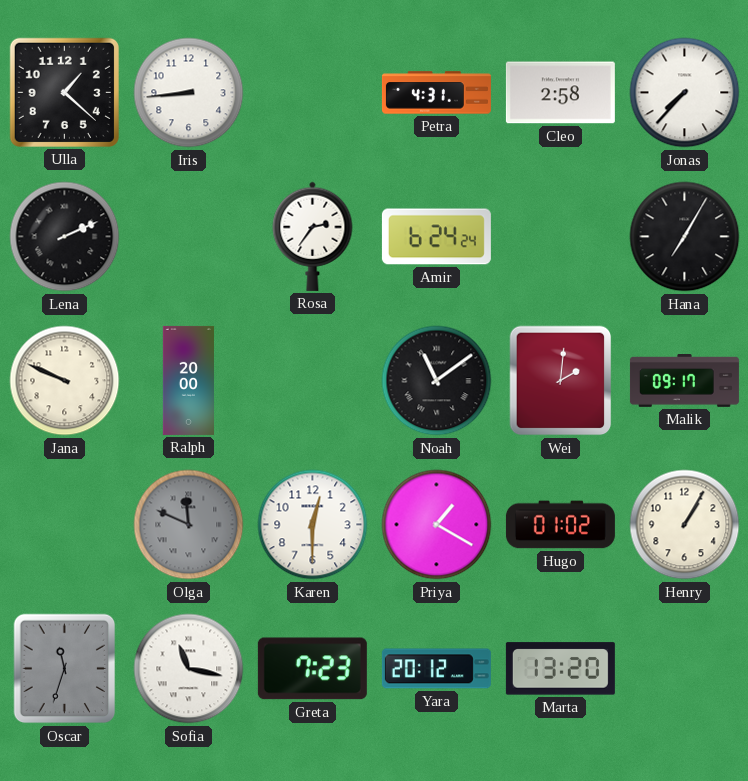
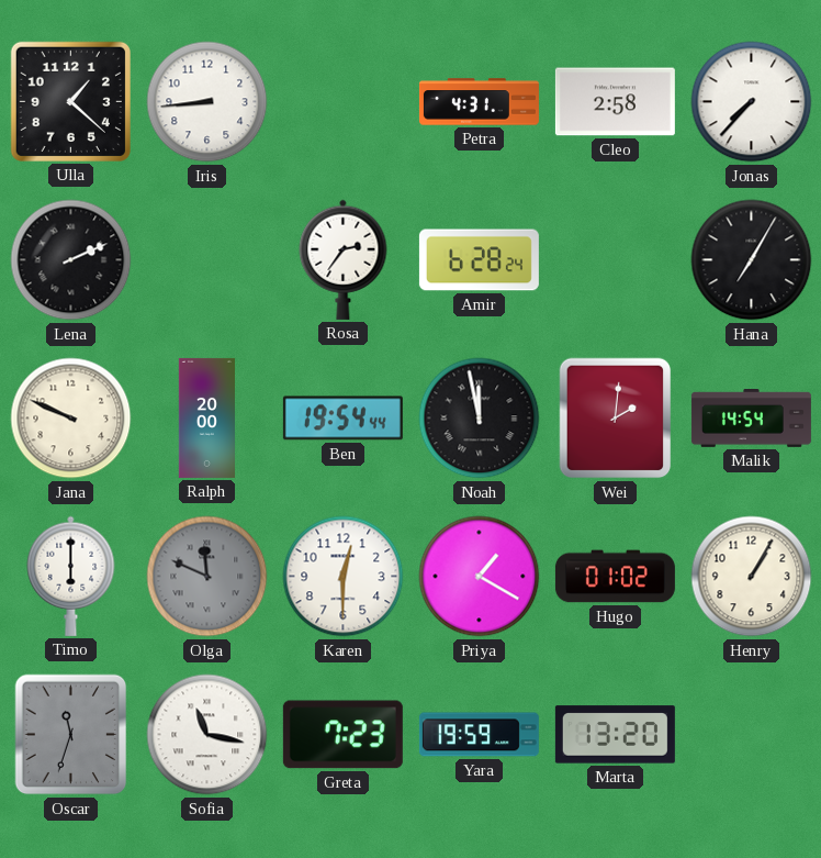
Amir: 6:24 -> 6:28
Ben: none -> 19:54
Noah: 11:09 -> 11:58
Malik: 09:17 -> 14:54
Timo: none -> 6:00
Yara: 20:12 -> 19:59
